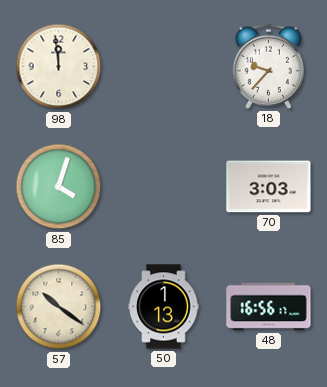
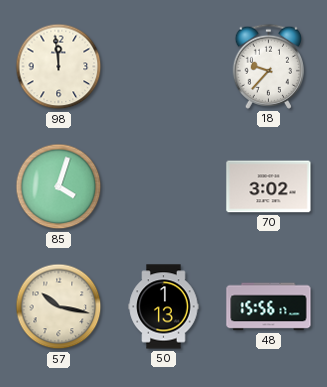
70: 3:03 -> 3:02
57: 10:21 -> 10:17
48: 16:56 -> 15:56
